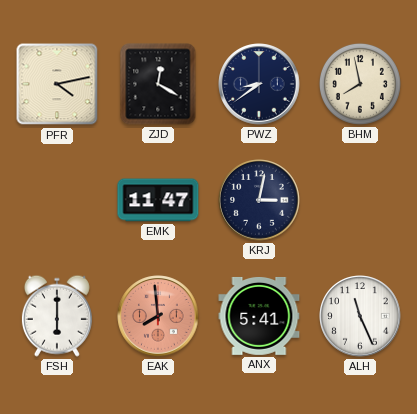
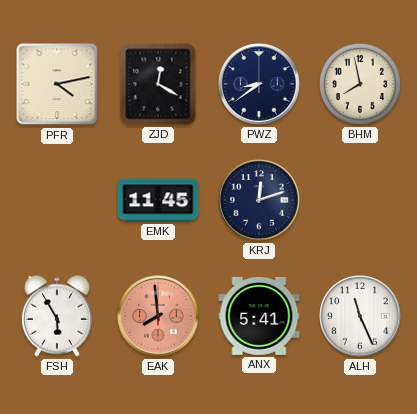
EMK: 11:47 -> 11:45
KRJ: 3:02 -> 12:12
FSH: 6:00 -> 5:55
